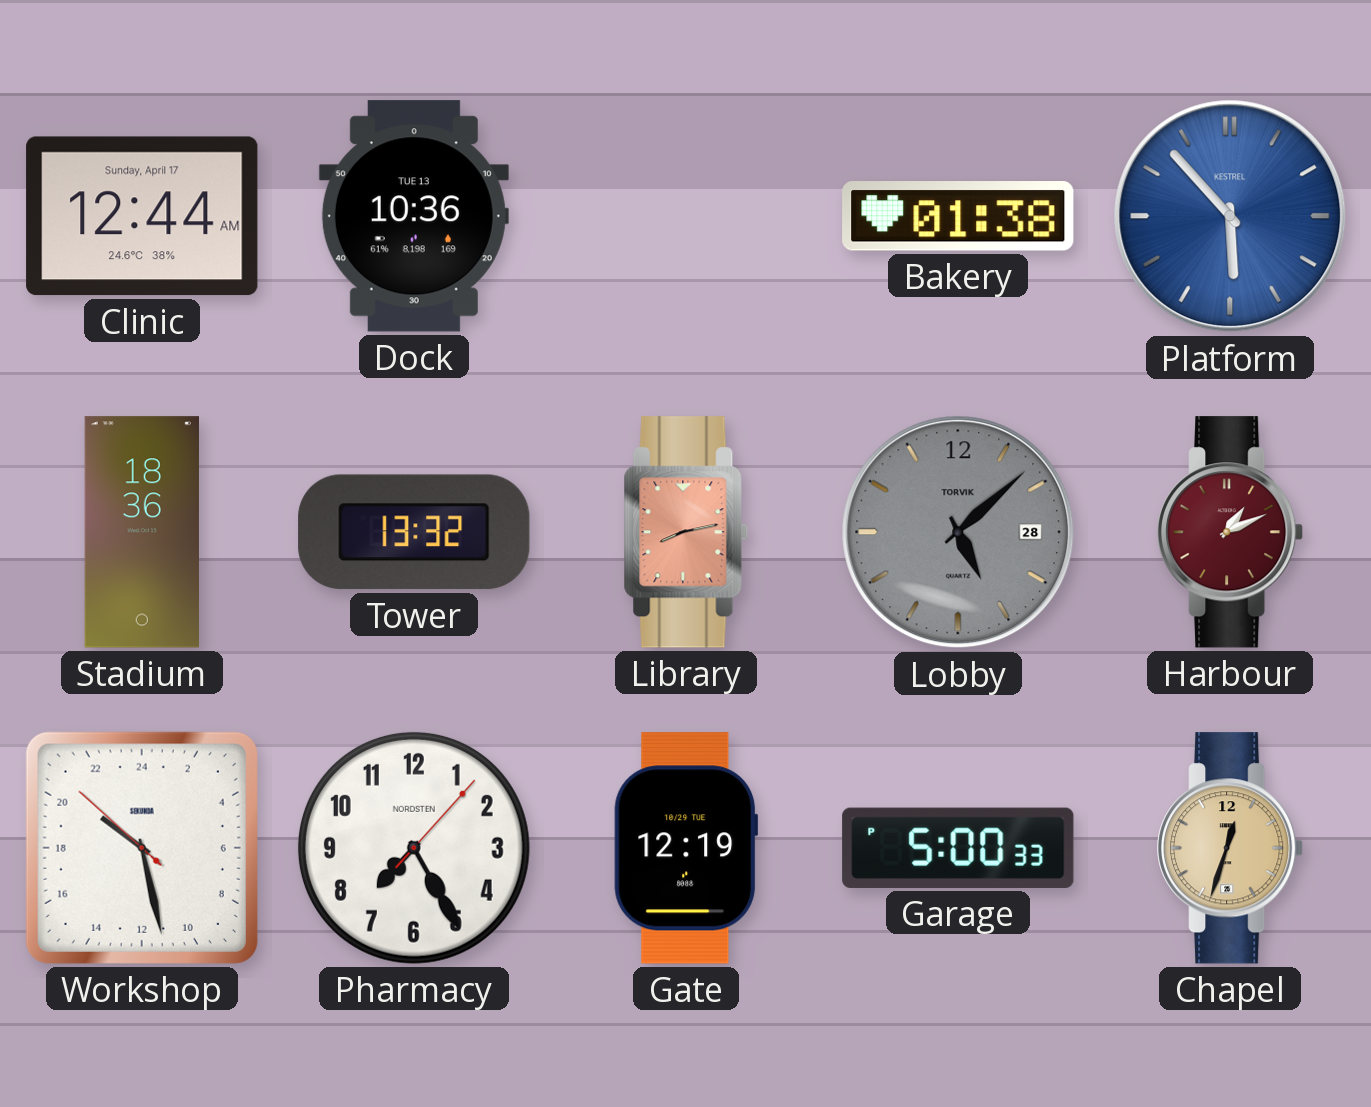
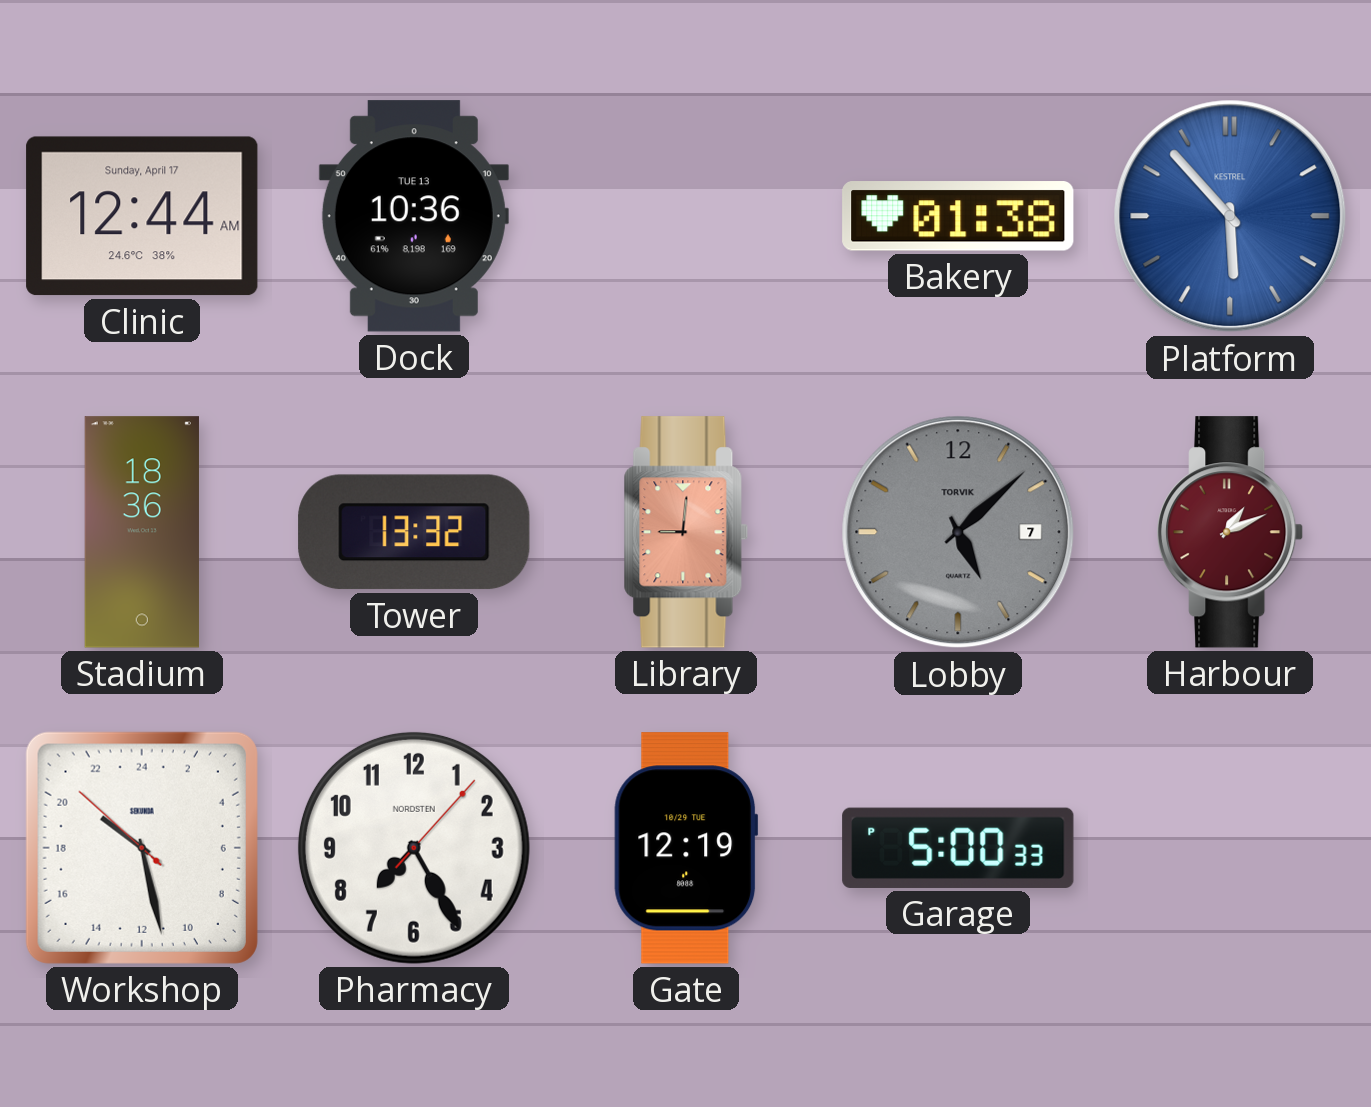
Library: 8:13 -> 9:01
Lobby date: 28 -> 7
Chapel: 12:33 -> none
